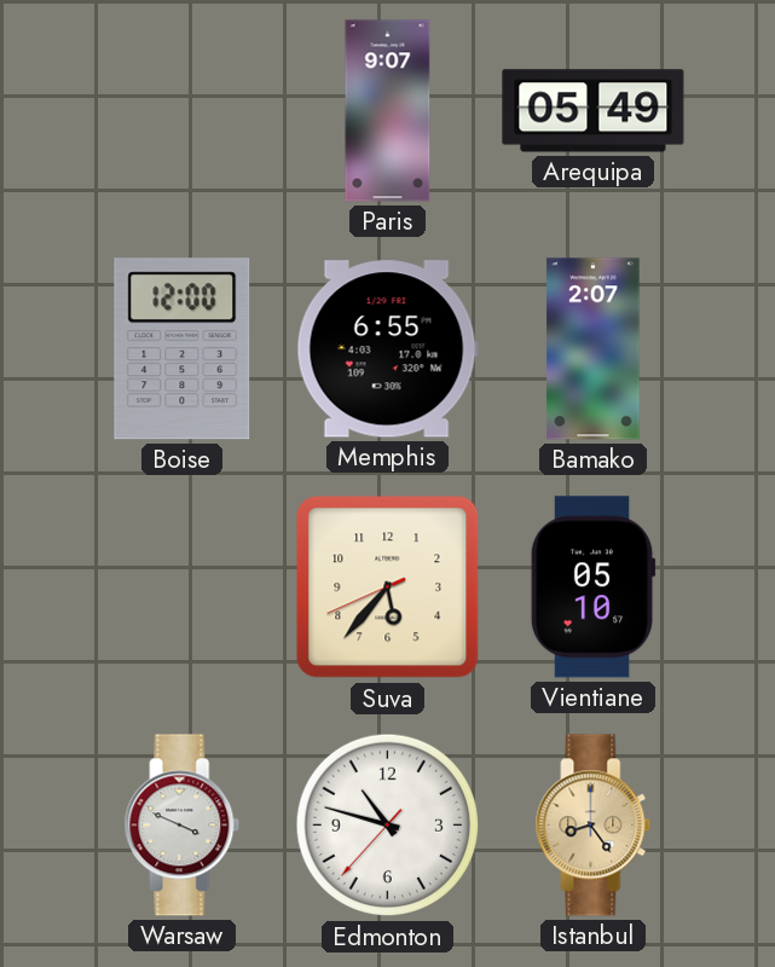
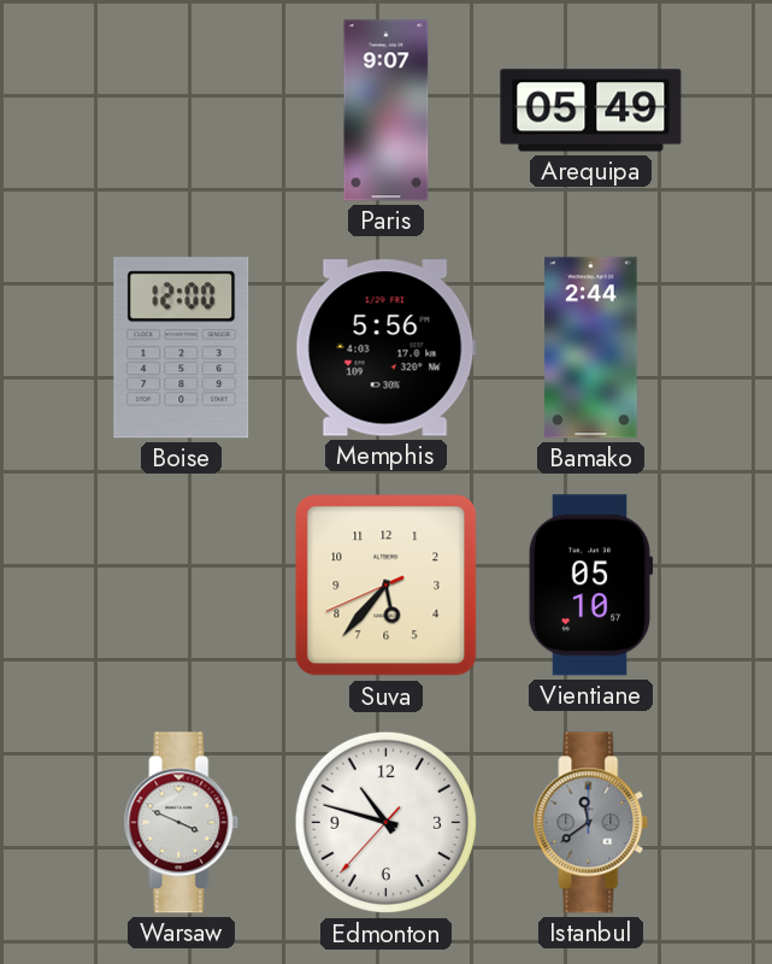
Memphis: 6:55 -> 5:56
Bamako: 2:07 -> 2:44
Istanbul: 8:24 -> 11:39
Istanbul dial: champagne -> grey
